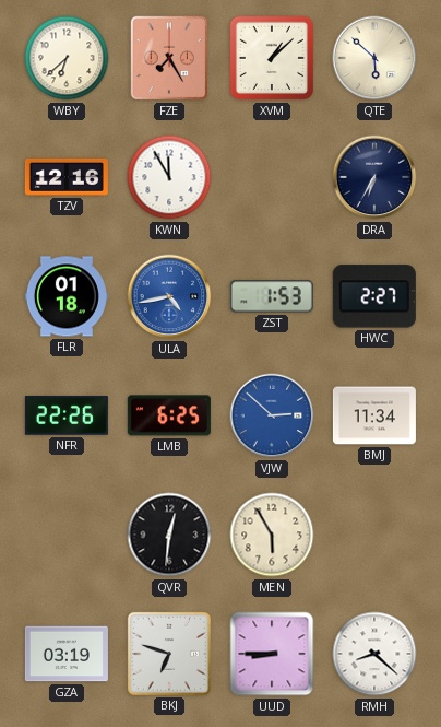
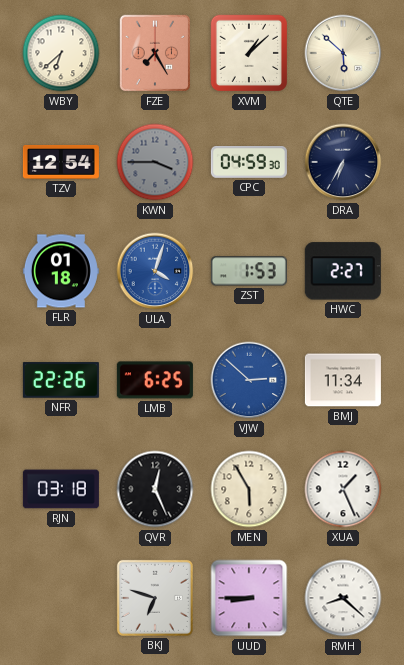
TZV: 12:16 -> 12:54
KWN: 11:55 -> 3:45
KWN dial: white -> grey
CPC: none -> 04:59
ULA: 4:43 -> 4:03
RJN: none -> 03:18
QVR: 12:31 -> 12:26
XUA: none -> 1:26
GZA: 03:19 -> none
